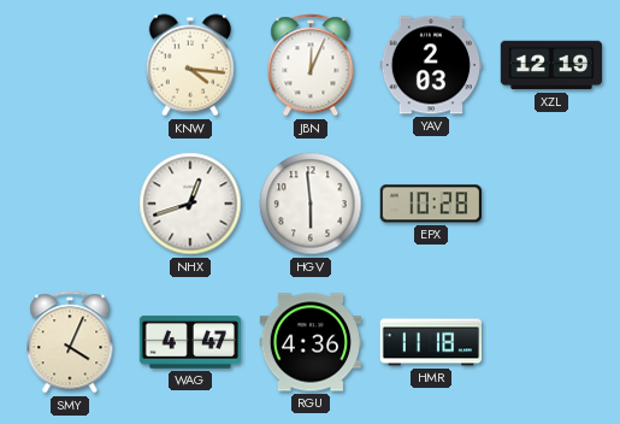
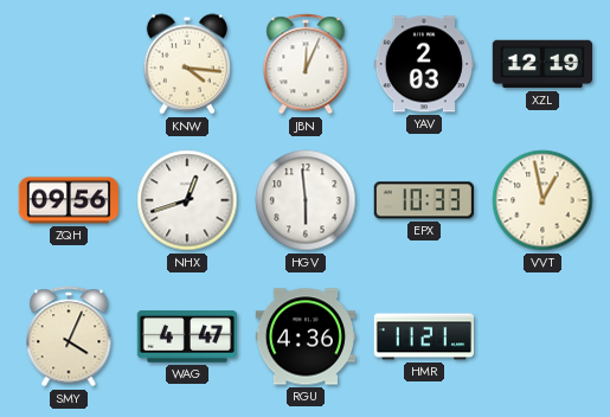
ZQH: none -> 09:56
EPX: 10:28 -> 10:33
VVT: none -> 12:58
HMR: 11:18 -> 11:21
